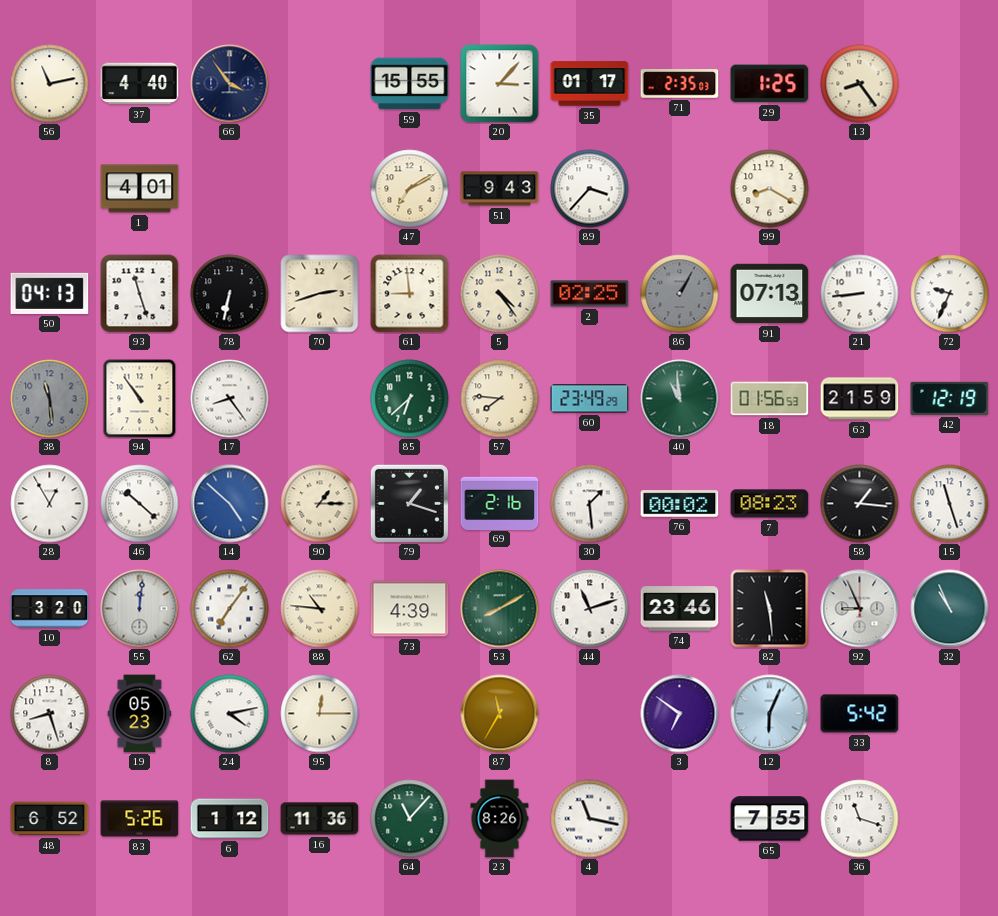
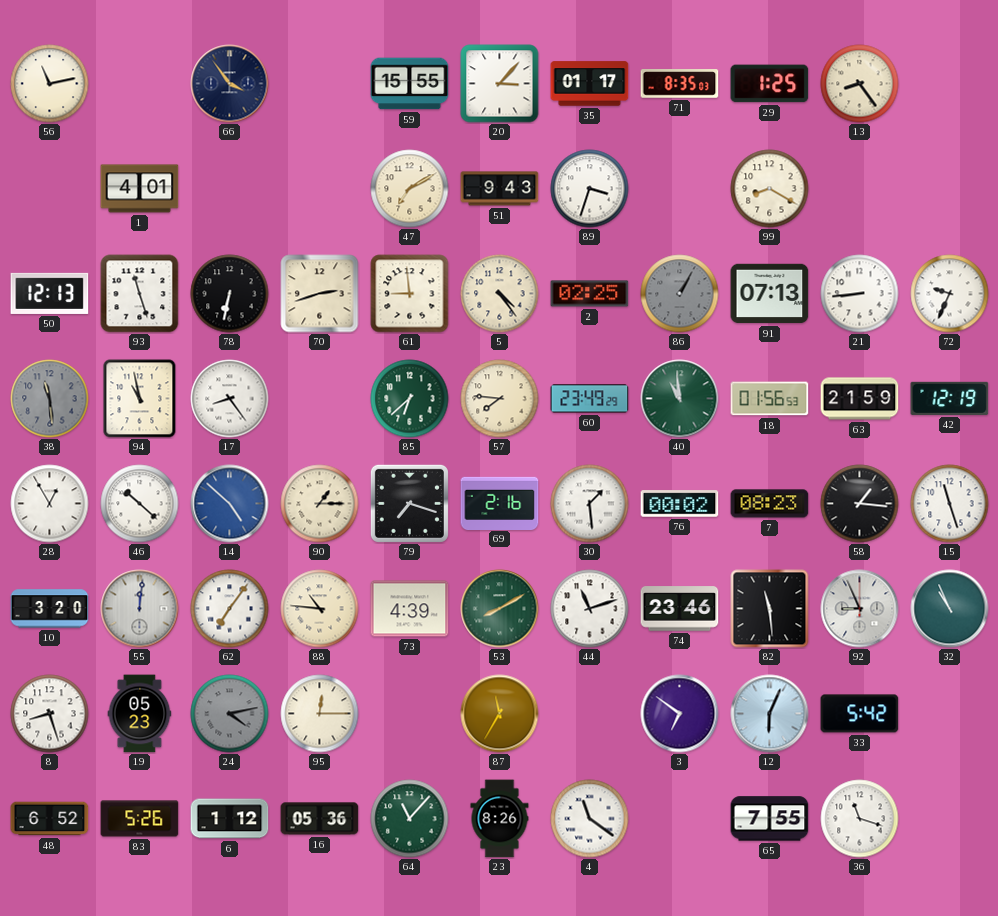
37: 4:40 -> none
71: 2:35 -> 8:35
89: 3:37 -> 3:33
50: 04:13 -> 12:13
94: 10:54 -> 10:58
79: 1:18 -> 7:18
24 dial: white -> grey
16: 11:36 -> 05:36
4: 11:17 -> 11:21
